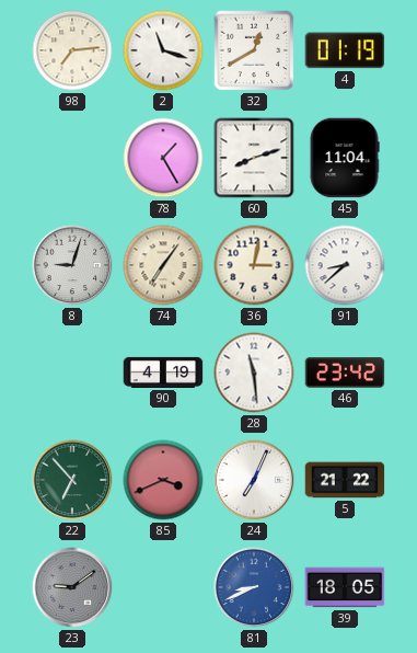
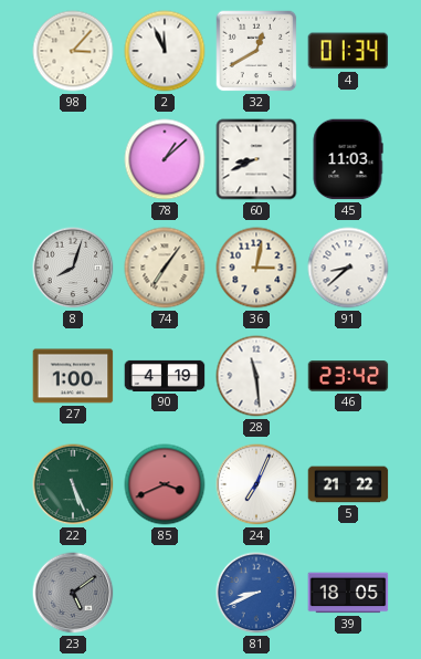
98: 7:14 -> 3:07
2: 11:18 -> 11:56
4: 01:19 -> 01:34
78: 1:25 -> 1:08
60: 8:12 -> 8:41
45: 11:04 -> 11:03
8: 9:03 -> 8:03
27: none -> 1:00
22: 6:53 -> 5:26
23: 9:09 -> 5:09
